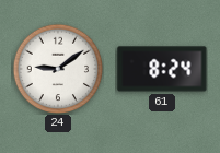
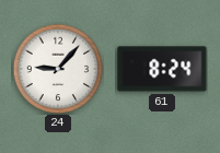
24: 9:09 -> 9:07
